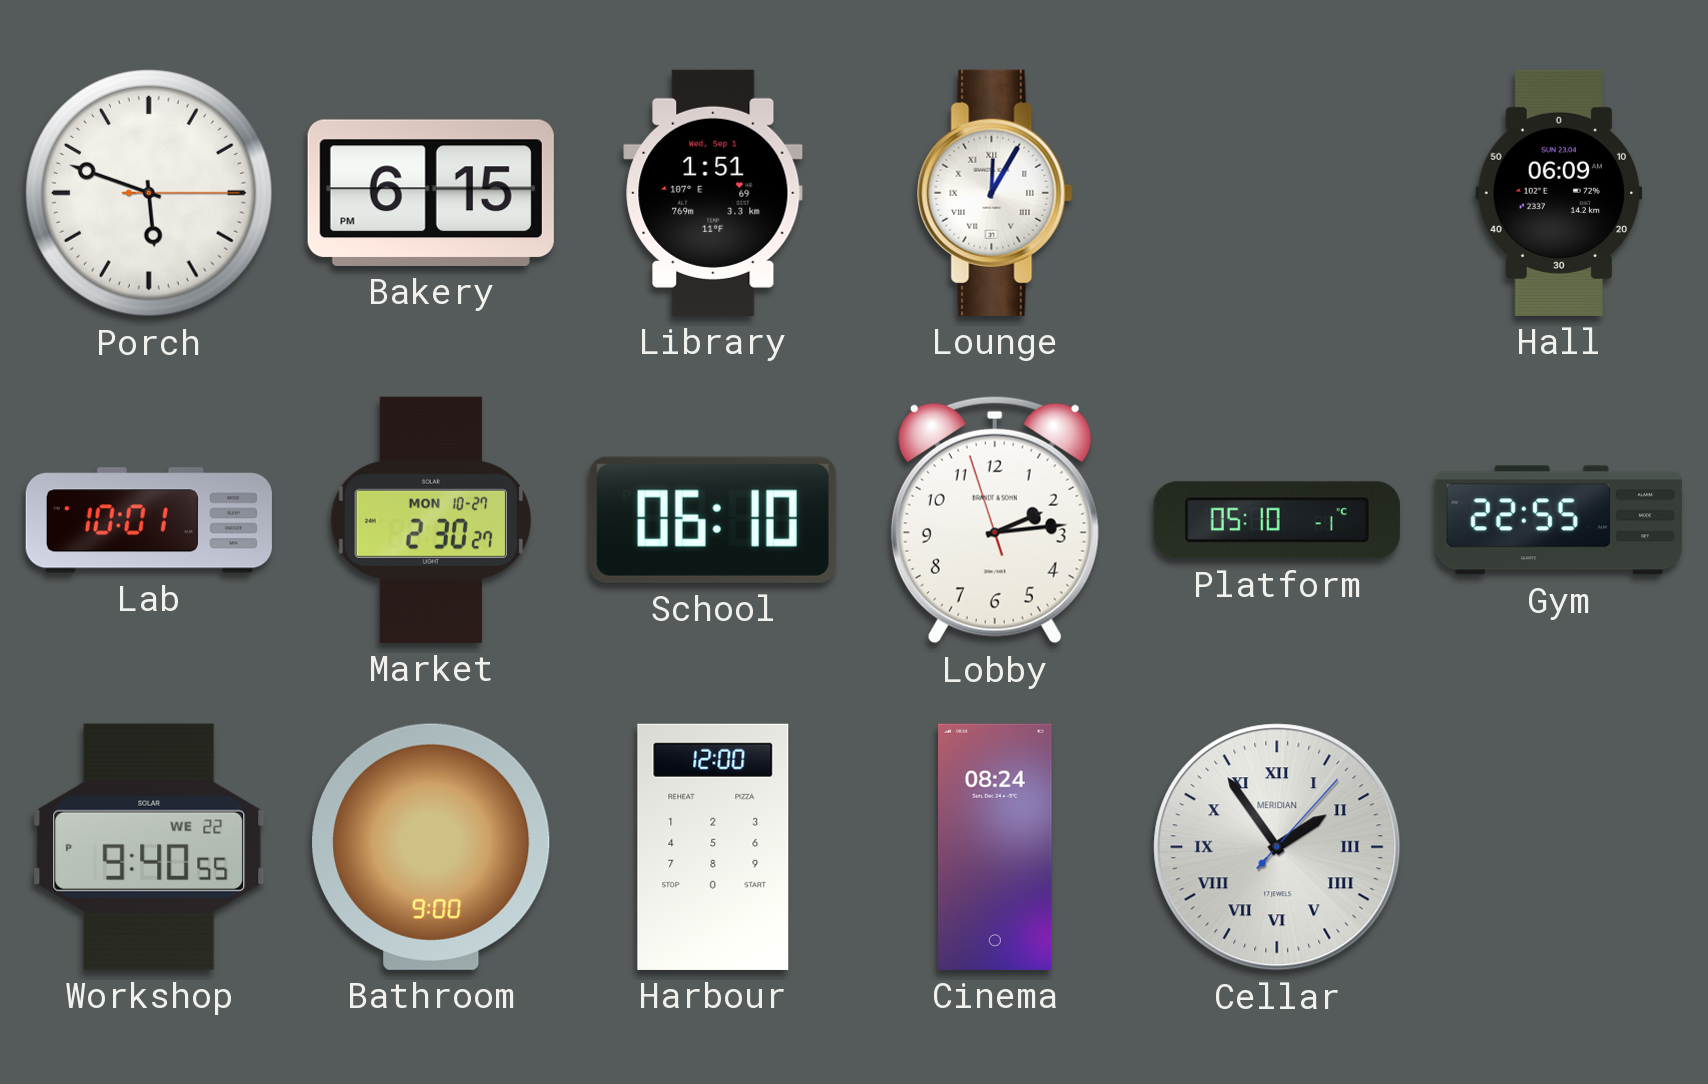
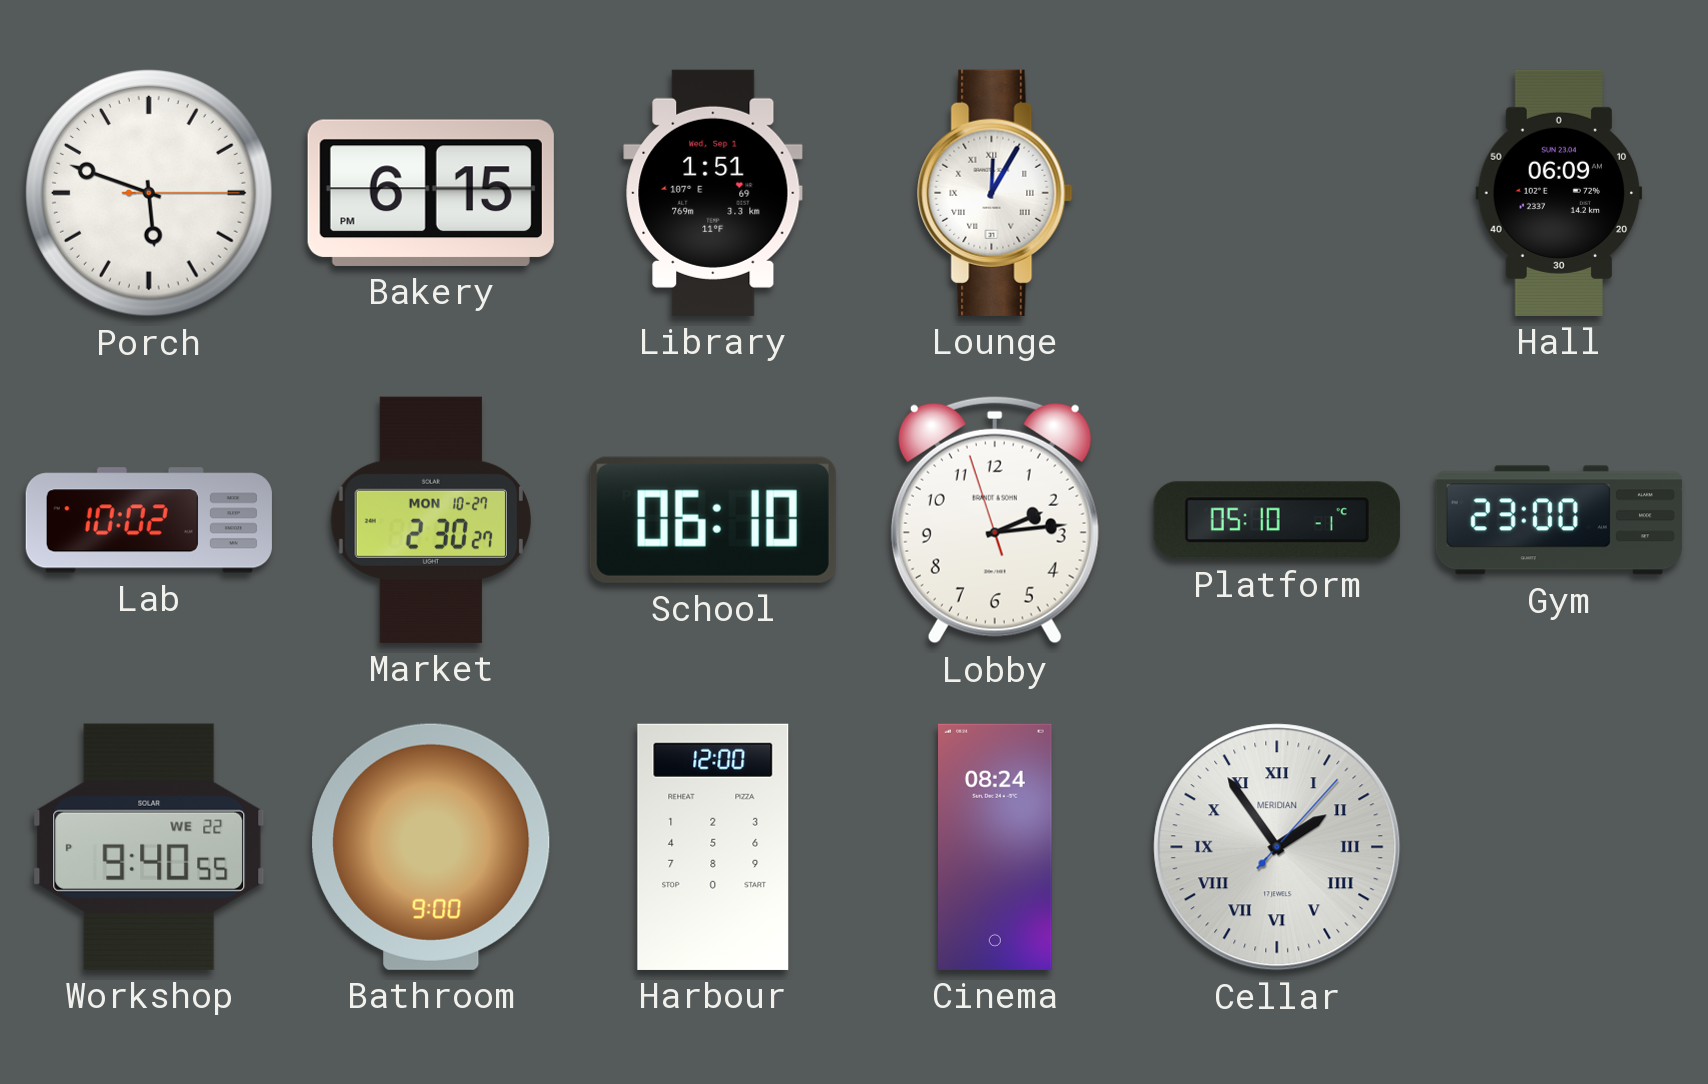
Lab: 10:01 -> 10:02
Gym: 22:55 -> 23:00
